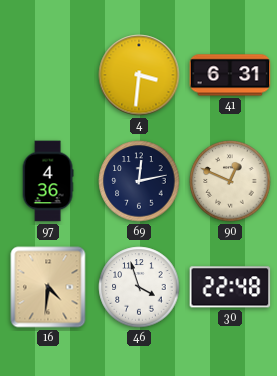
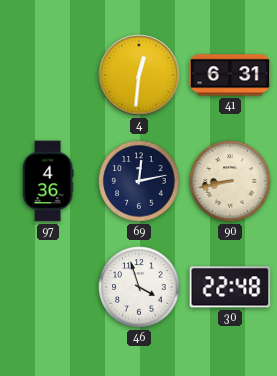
4: 3:31 -> 12:31
90: 12:49 -> 8:43
16: 4:31 -> none
